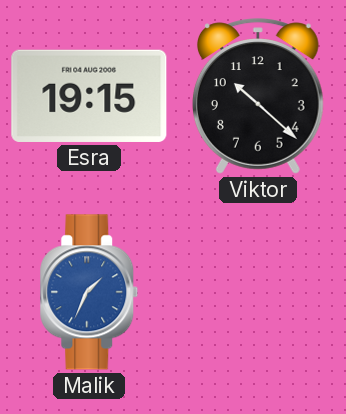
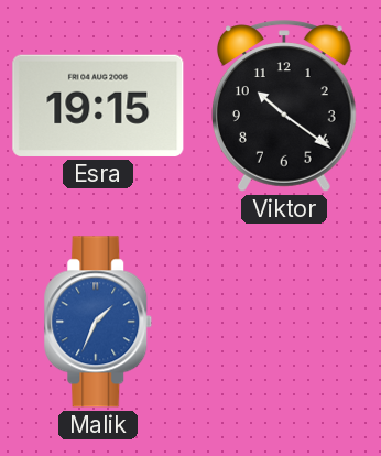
Viktor: 10:22 -> 10:21
